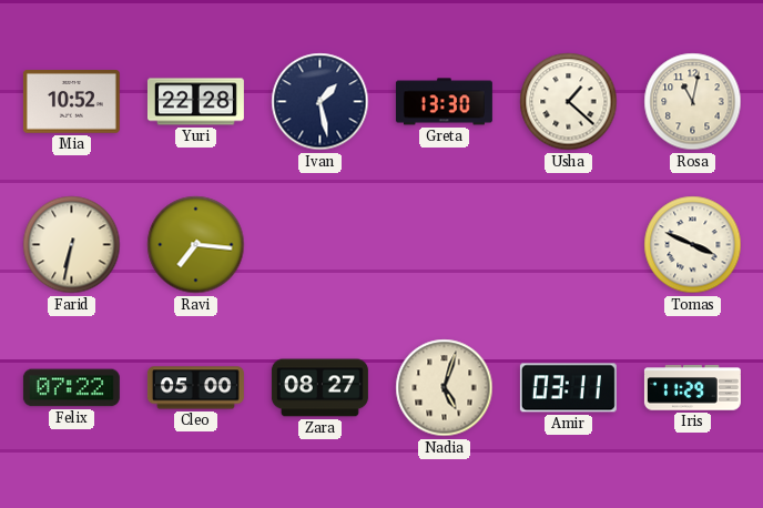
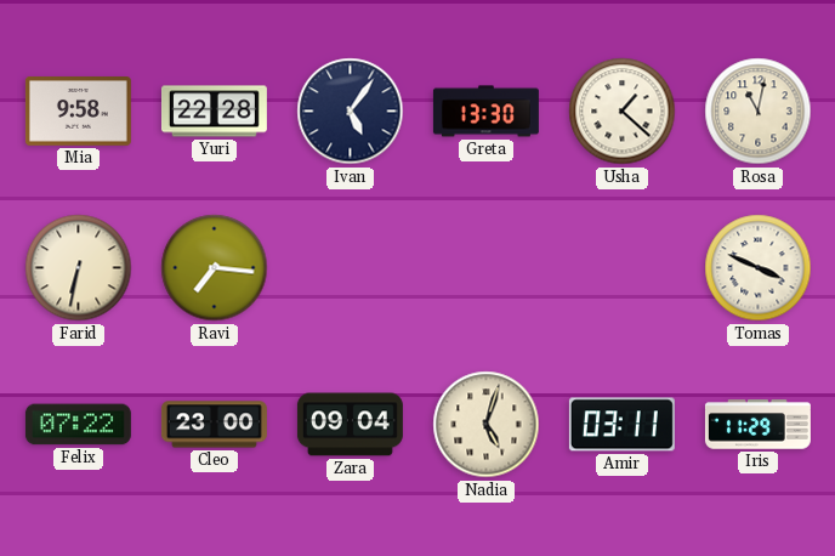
Mia: 10:52 -> 9:58
Ivan: 1:28 -> 5:06
Cleo: 05:00 -> 23:00
Zara: 08:27 -> 09:04
